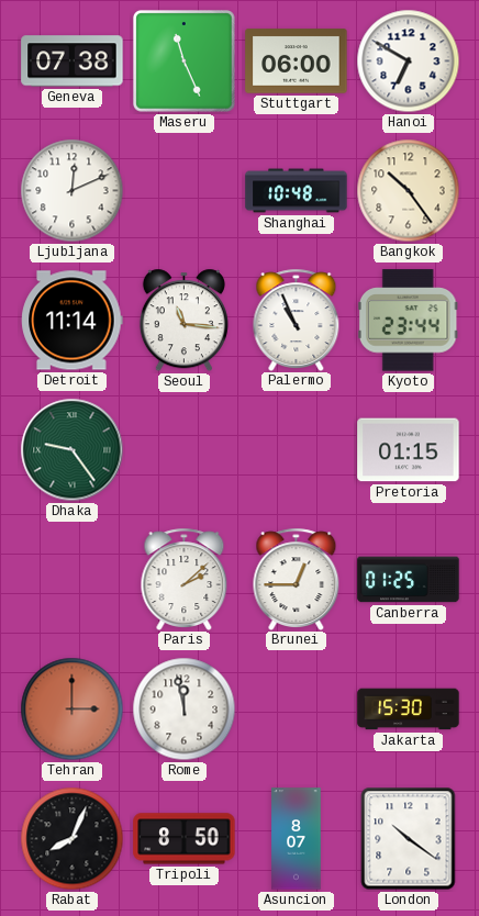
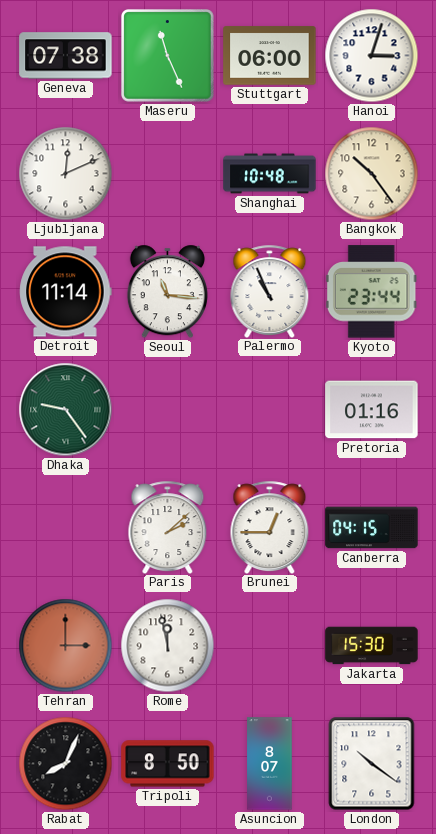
Hanoi: 6:50 -> 3:03
Pretoria: 01:15 -> 01:16
Canberra: 01:25 -> 04:15
